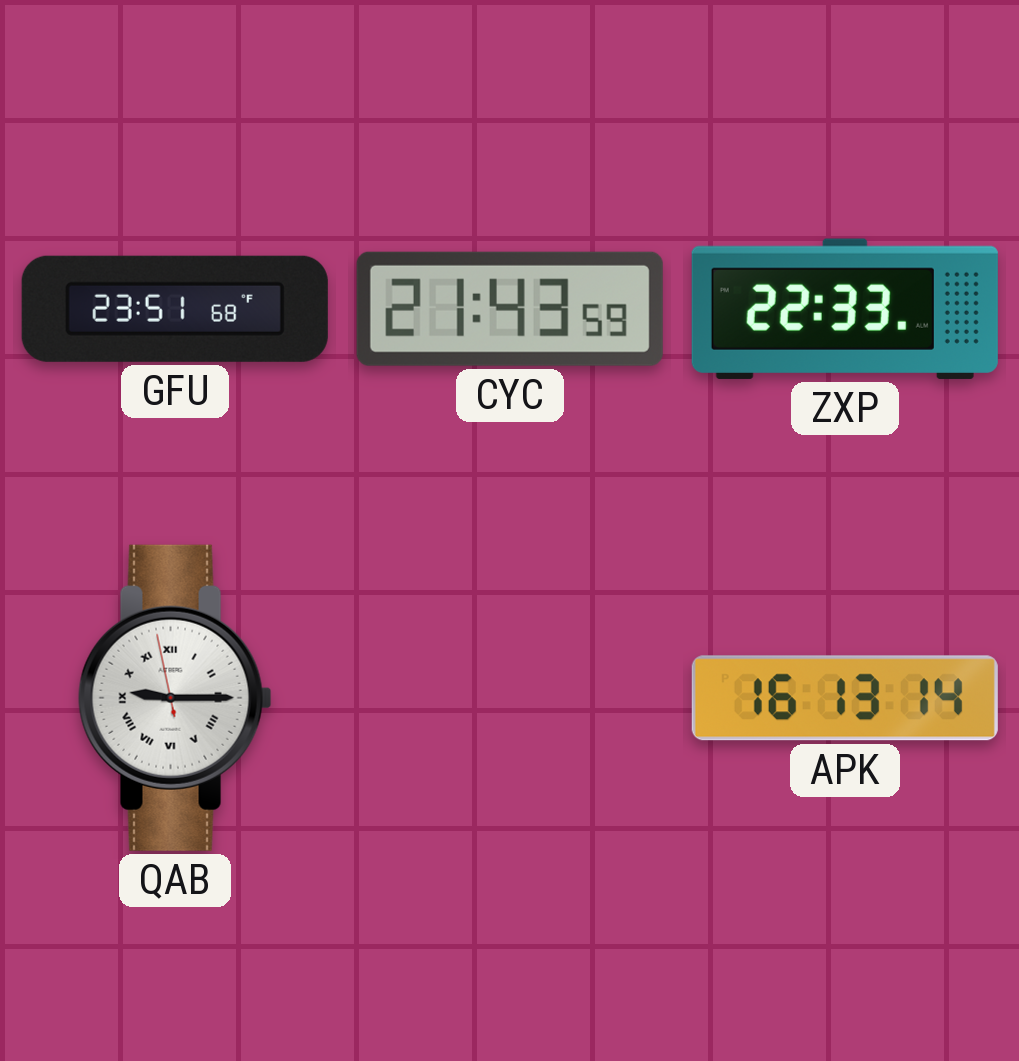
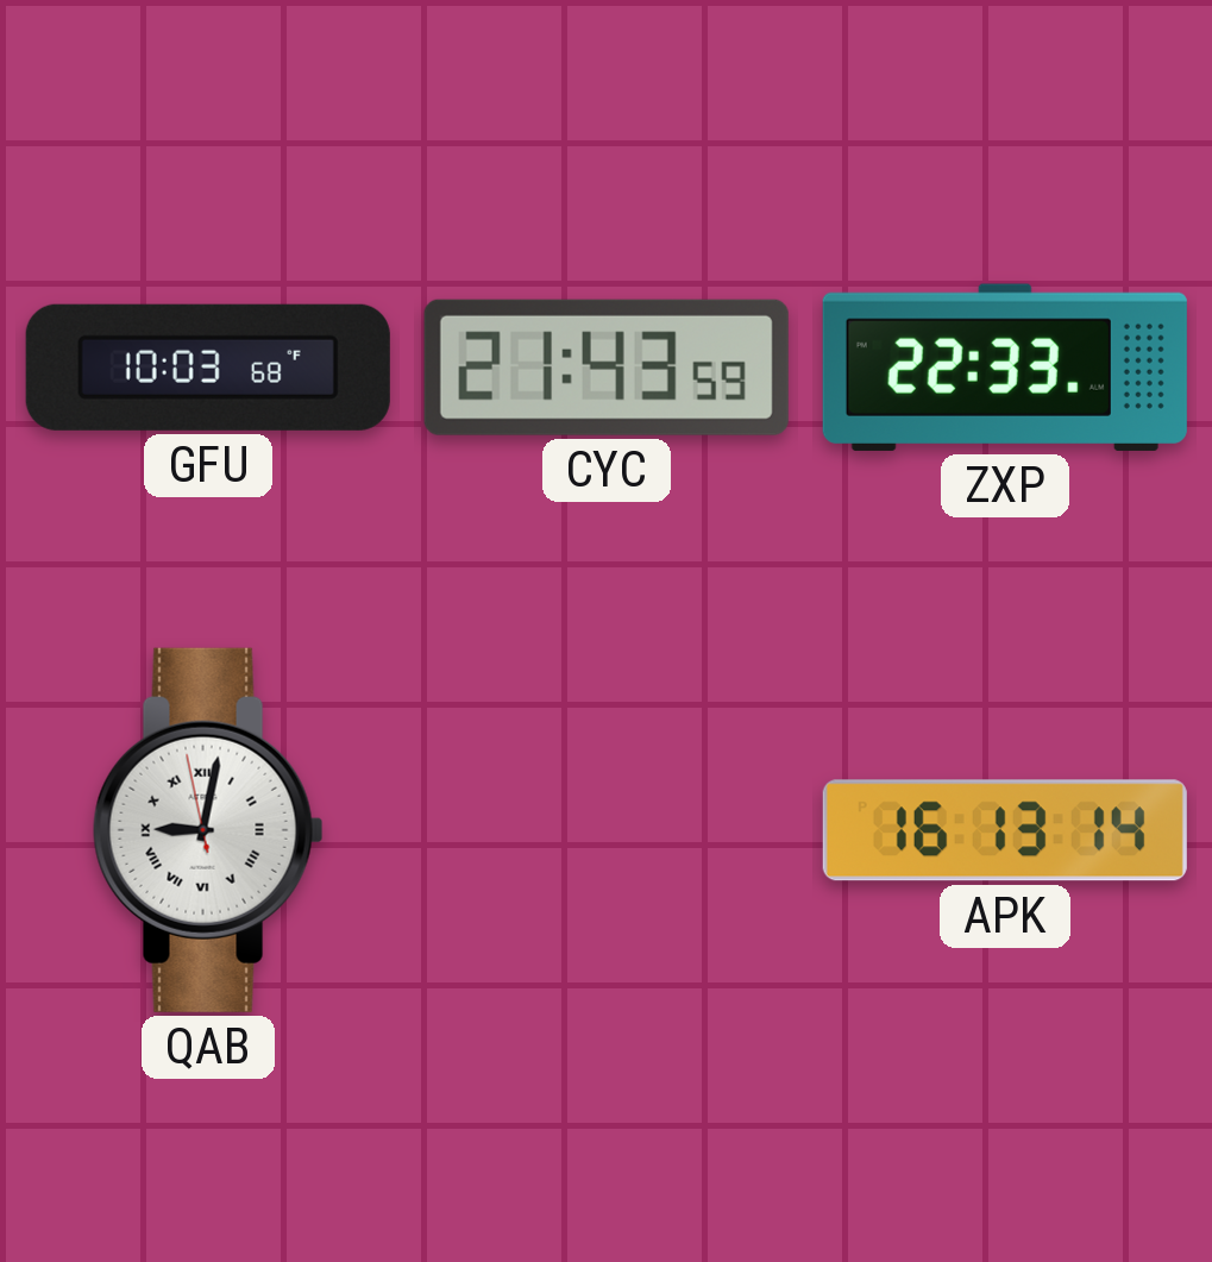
GFU: 23:51 -> 10:03
QAB: 9:14 -> 9:01
